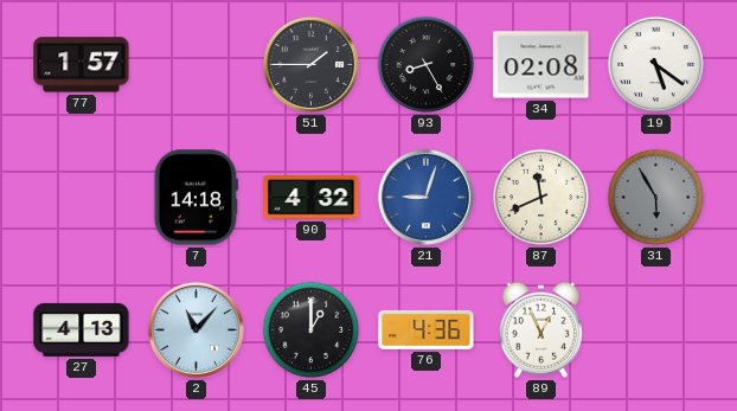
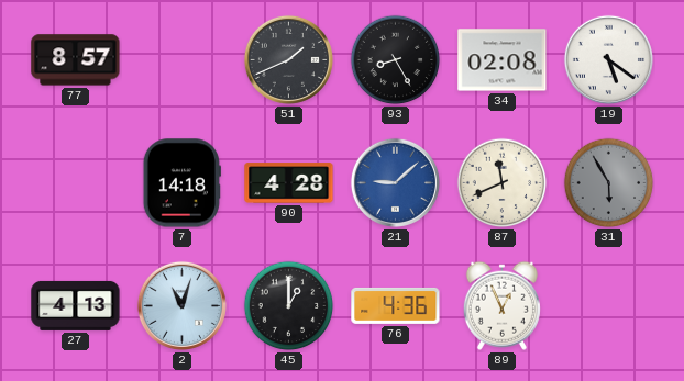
77: 1:57 -> 8:57
51: 1:45 -> 1:41
90: 4:32 -> 4:28
21: 9:03 -> 9:08
2: 11:07 -> 11:03
